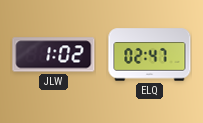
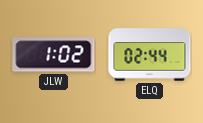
ELQ: 02:47 -> 02:44
